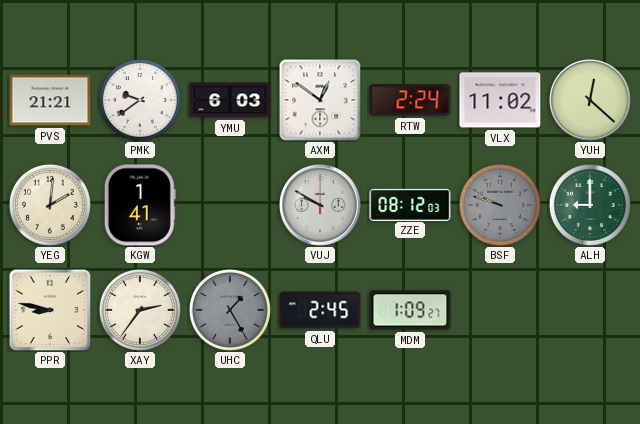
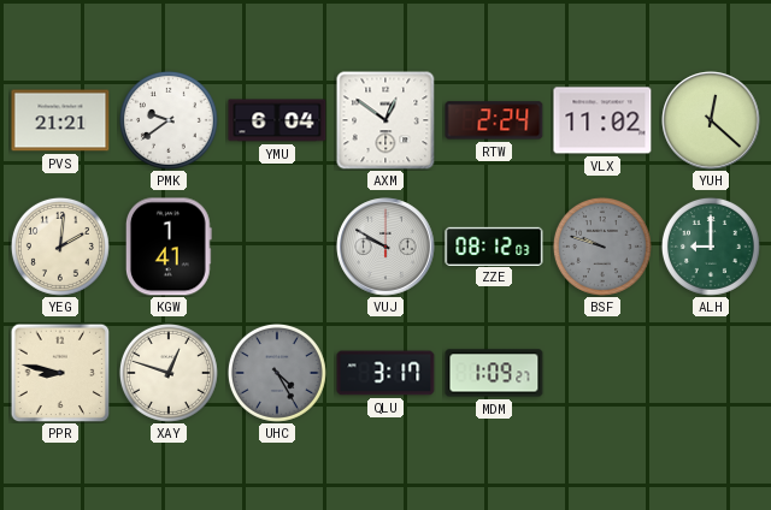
YMU: 6:03 -> 6:04
XAY: 2:36 -> 12:48
UHC: 1:25 -> 4:25
QLU: 2:45 -> 3:17
